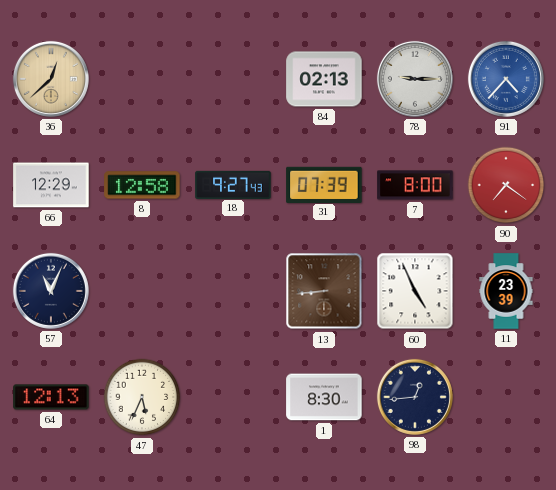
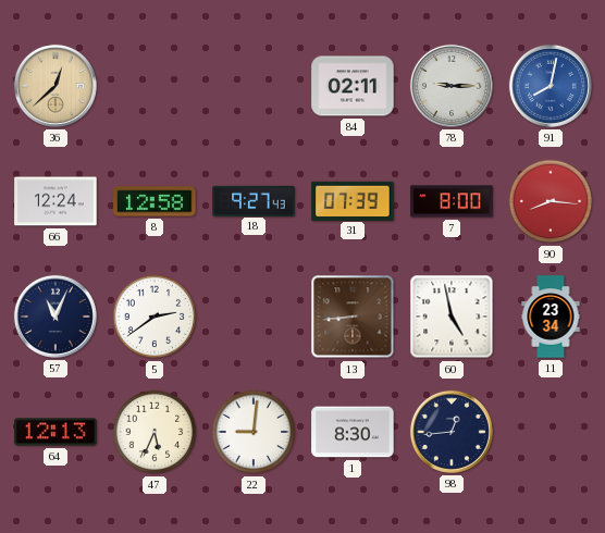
84: 02:13 -> 02:11
91: 4:37 -> 8:02
66: 12:29 -> 12:24
90: 7:21 -> 8:16
5: none -> 2:39
60: 4:56 -> 4:58
11: 23:39 -> 23:34
22: none -> 9:01
